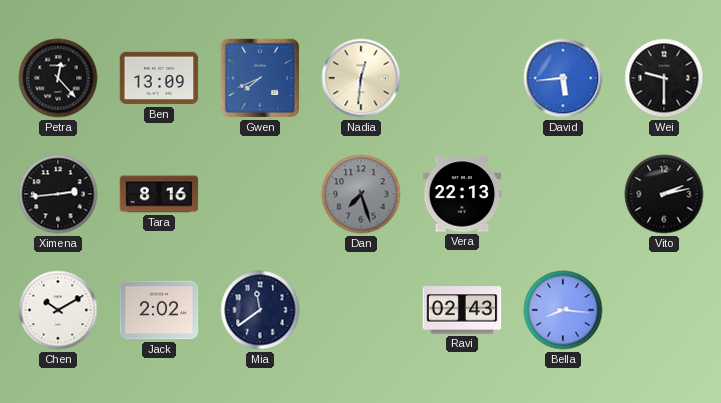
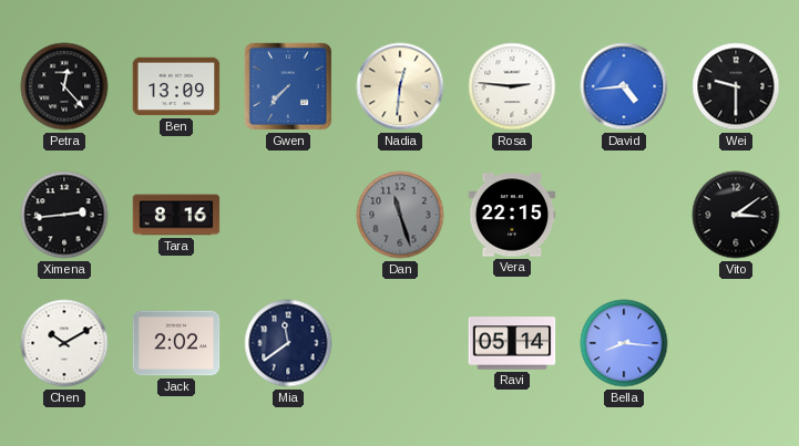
Gwen: 7:41 -> 7:37
Rosa: none -> 2:46
David: 5:44 -> 4:44
Dan: 7:27 -> 11:27
Vera: 22:13 -> 22:15
Vito: 2:13 -> 3:09
Ravi: 02:43 -> 05:14
